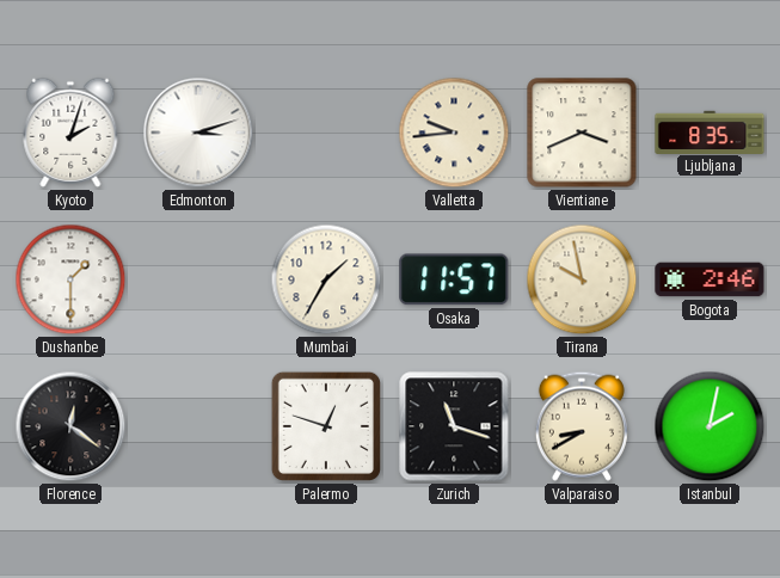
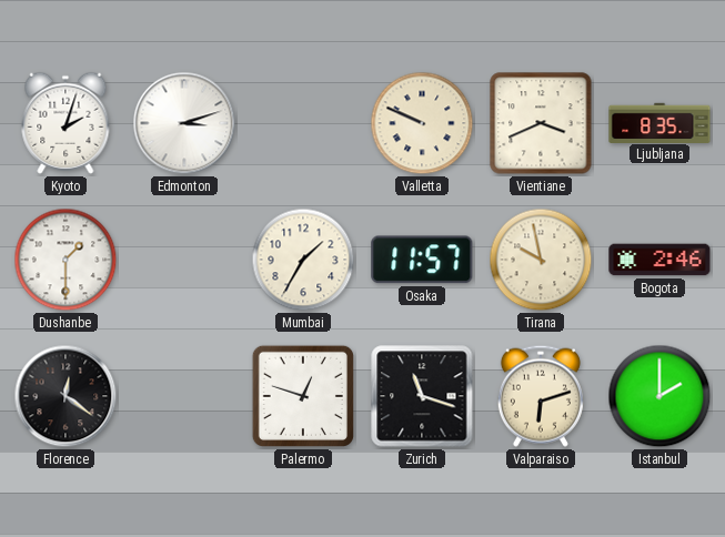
Valletta: 9:44 -> 9:49
Valparaiso: 8:40 -> 6:12
Istanbul: 2:02 -> 2:00
